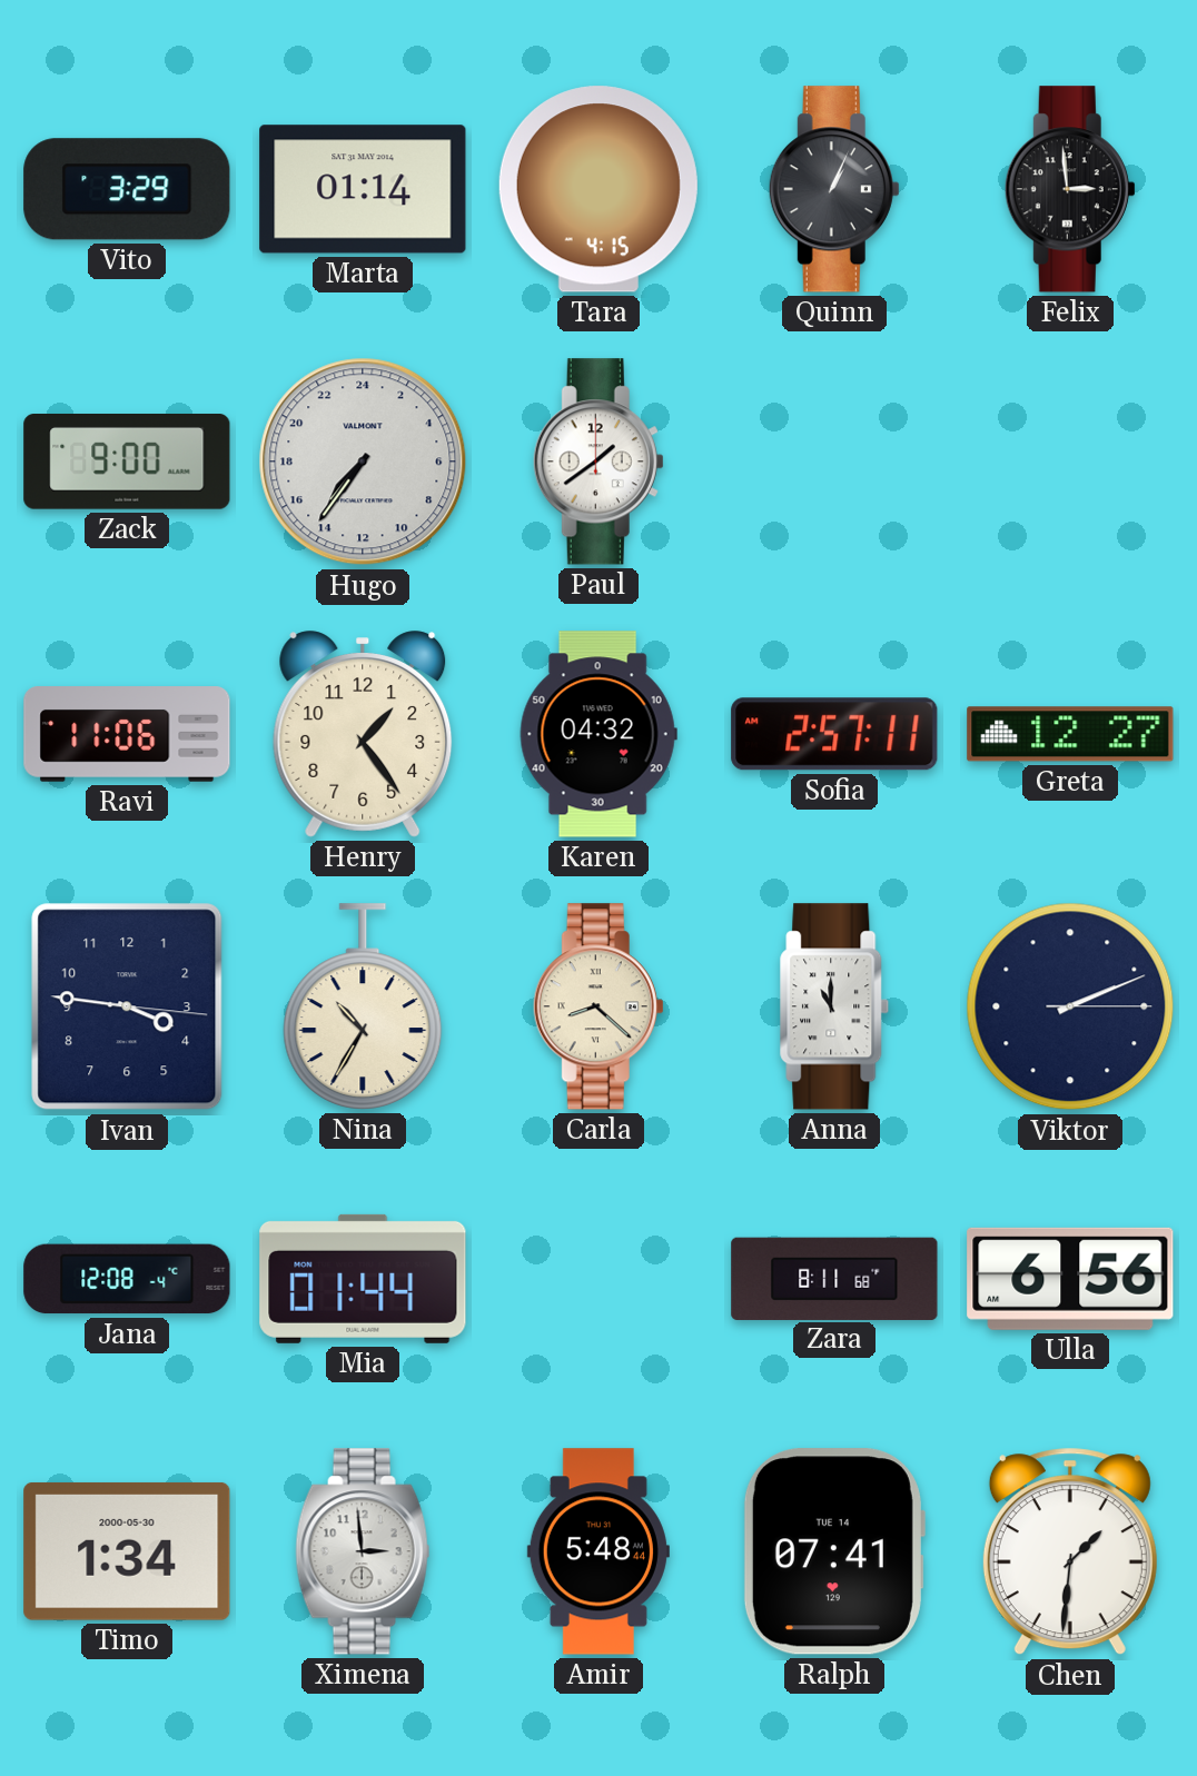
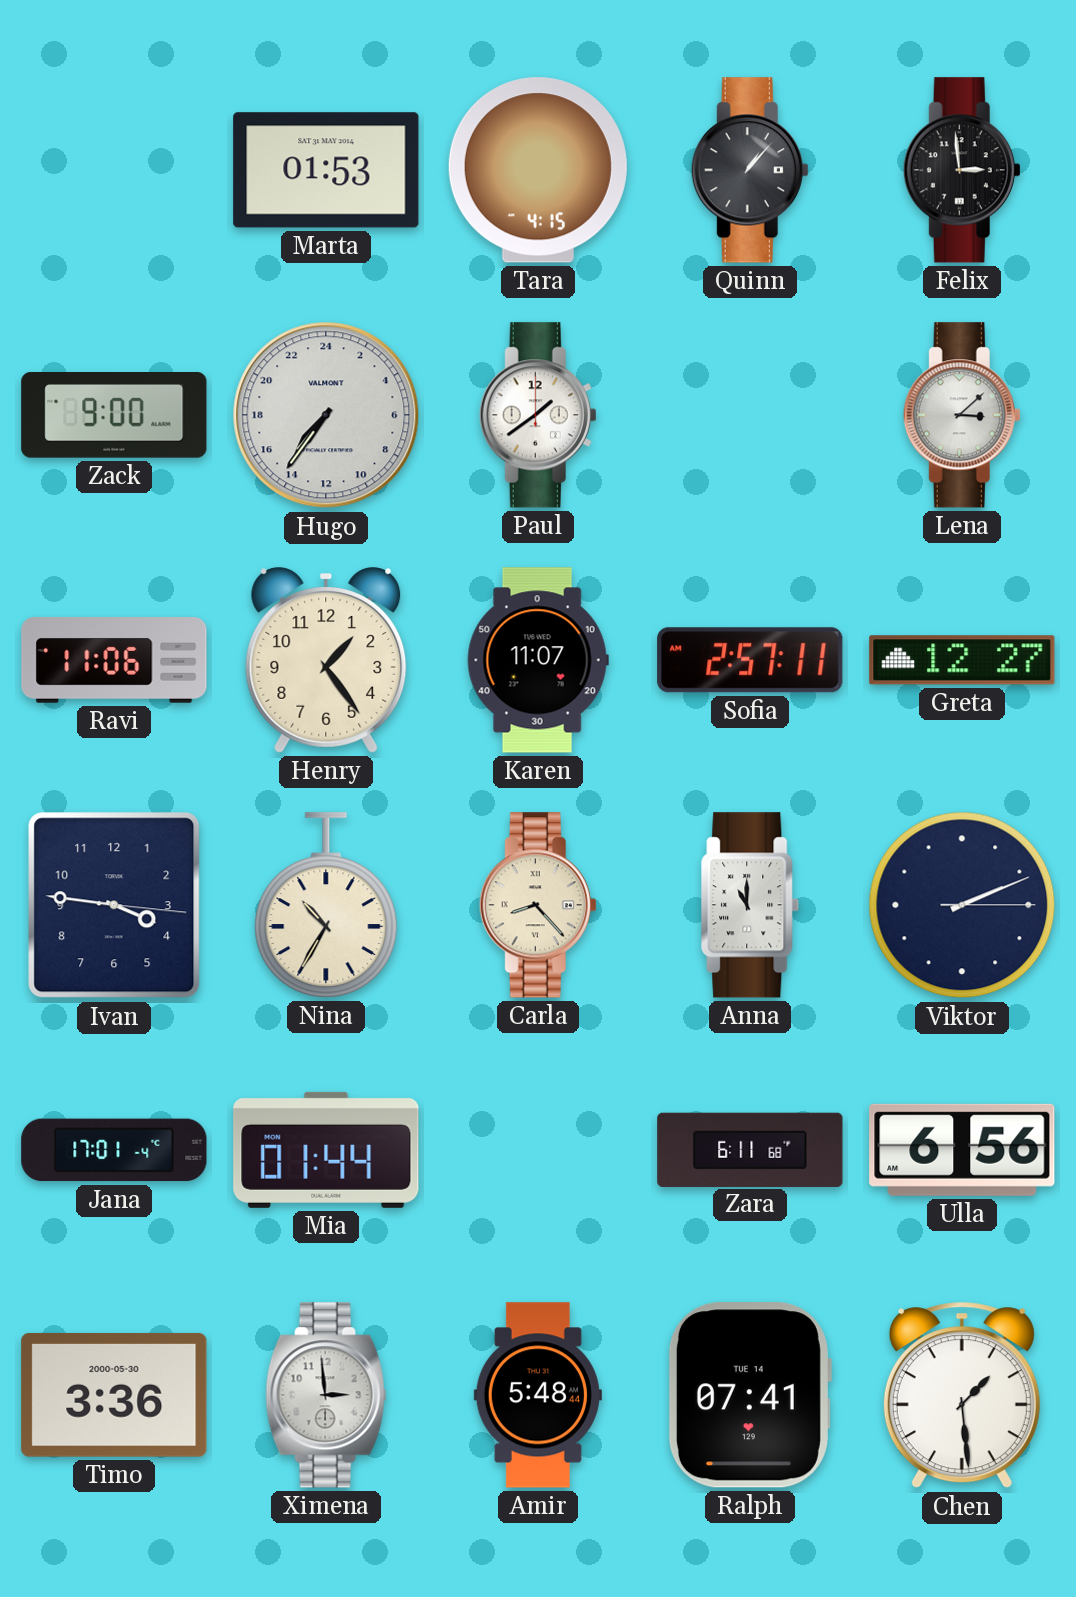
Vito: 3:29 -> none
Marta: 01:14 -> 01:53
Quinn: 1:04 -> 1:07
Lena: none -> 3:08
Karen: 04:32 -> 11:07
Carla: 8:22 -> 8:23
Jana: 12:08 -> 17:01
Zara: 8:11 -> 6:11
Timo: 1:34 -> 3:36
Chen: 1:31 -> 1:29
